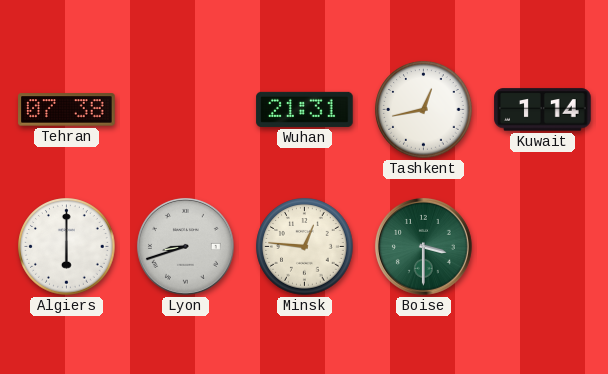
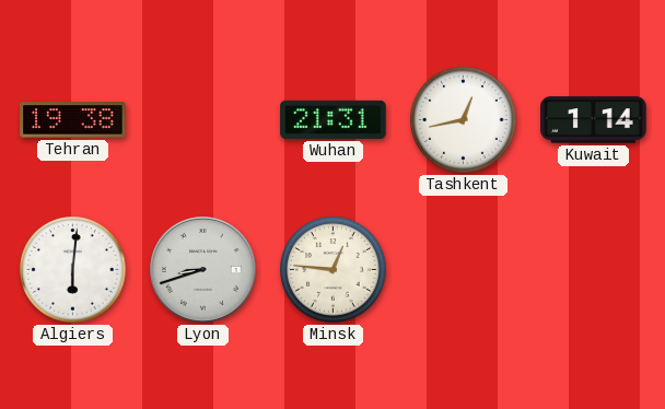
Tehran: 07:38 -> 19:38
Algiers: 6:00 -> 6:01
Boise: 3:30 -> none
